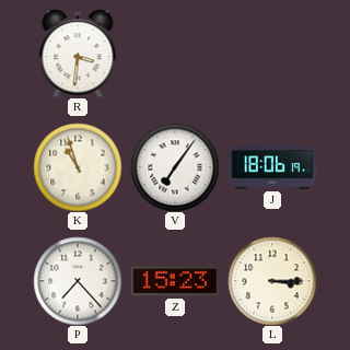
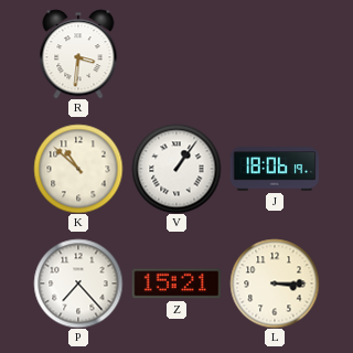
K: 10:57 -> 10:52
V: 7:06 -> 1:06
Z: 15:23 -> 15:21
